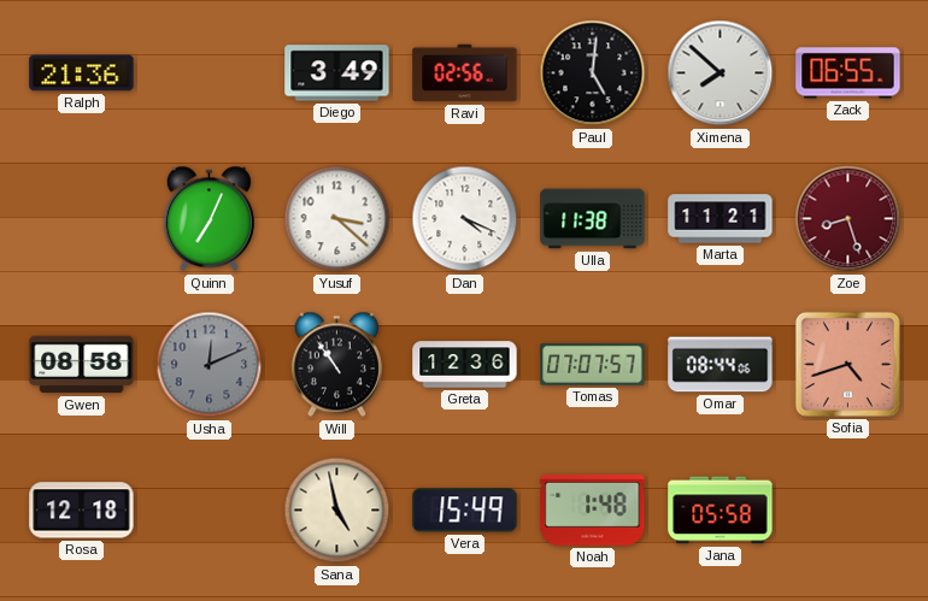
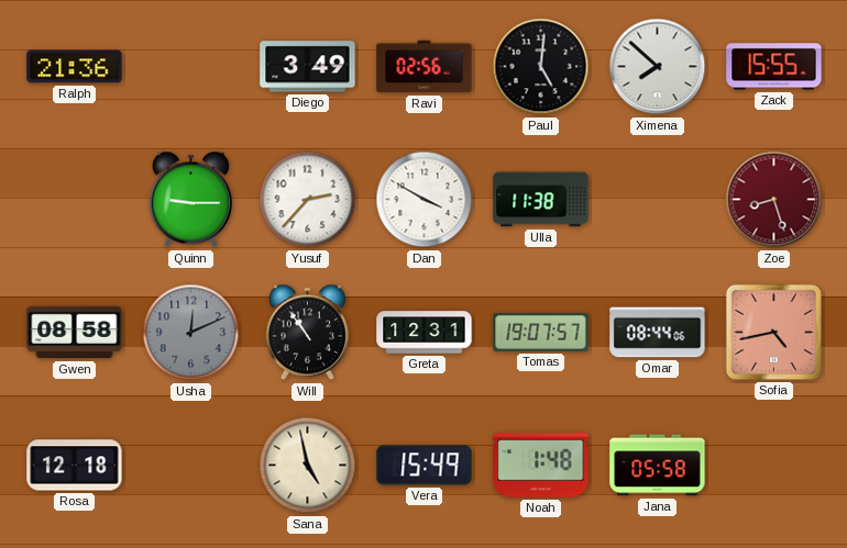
Zack: 06:55 -> 15:55
Quinn: 7:04 -> 9:15
Yusuf: 3:22 -> 2:37
Dan: 4:19 -> 3:50
Marta: 11:21 -> none
Greta: 12:36 -> 12:31
Tomas: 07:07 -> 19:07
Sofia: 4:42 -> 4:43
